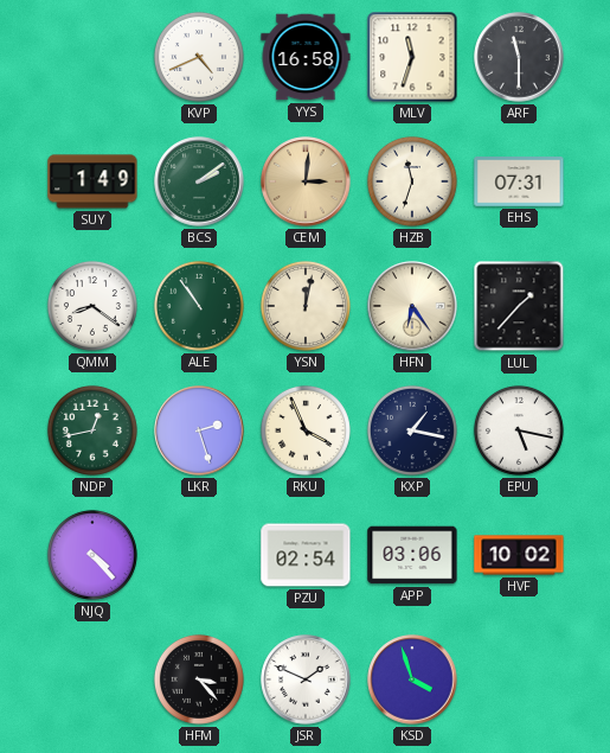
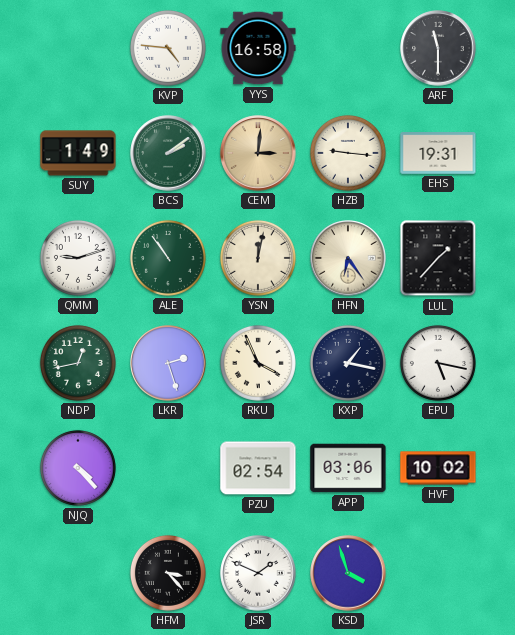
KVP: 4:41 -> 4:46
MLV: 11:33 -> none
HZB: 11:33 -> 9:16
EHS: 07:31 -> 19:31
QMM: 8:21 -> 9:12
